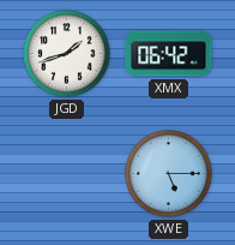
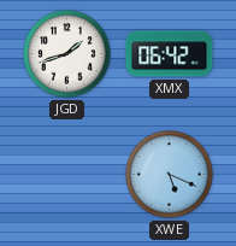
XWE: 5:15 -> 5:19
